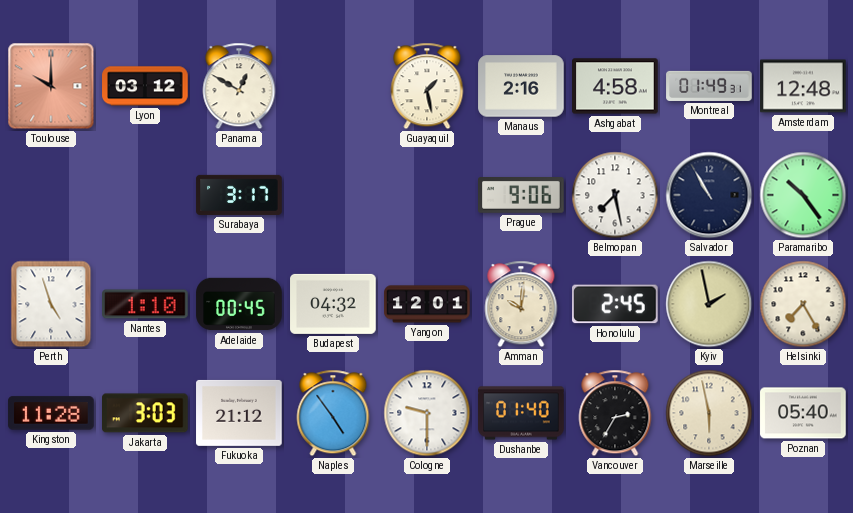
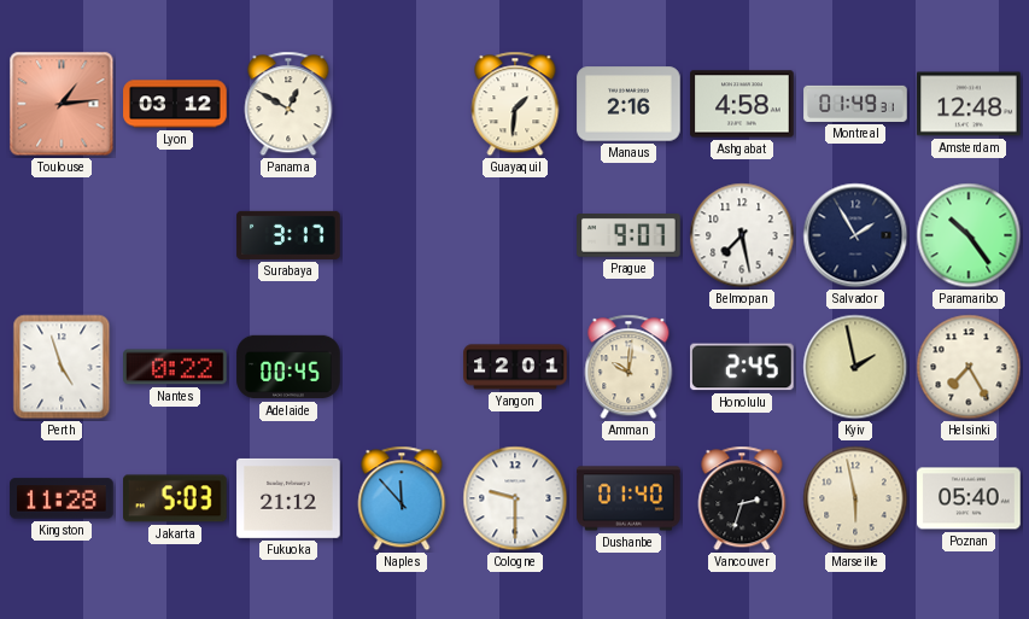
Toulouse: 10:00 -> 1:14
Guayaquil: 1:28 -> 1:31
Prague: 9:06 -> 9:07
Salvador: 10:55 -> 1:55
Nantes: 1:10 -> 0:22
Budapest: 04:32 -> none
Jakarta: 3:03 -> 5:03
Naples: 4:54 -> 11:53
Vancouver: 2:35 -> 2:33
